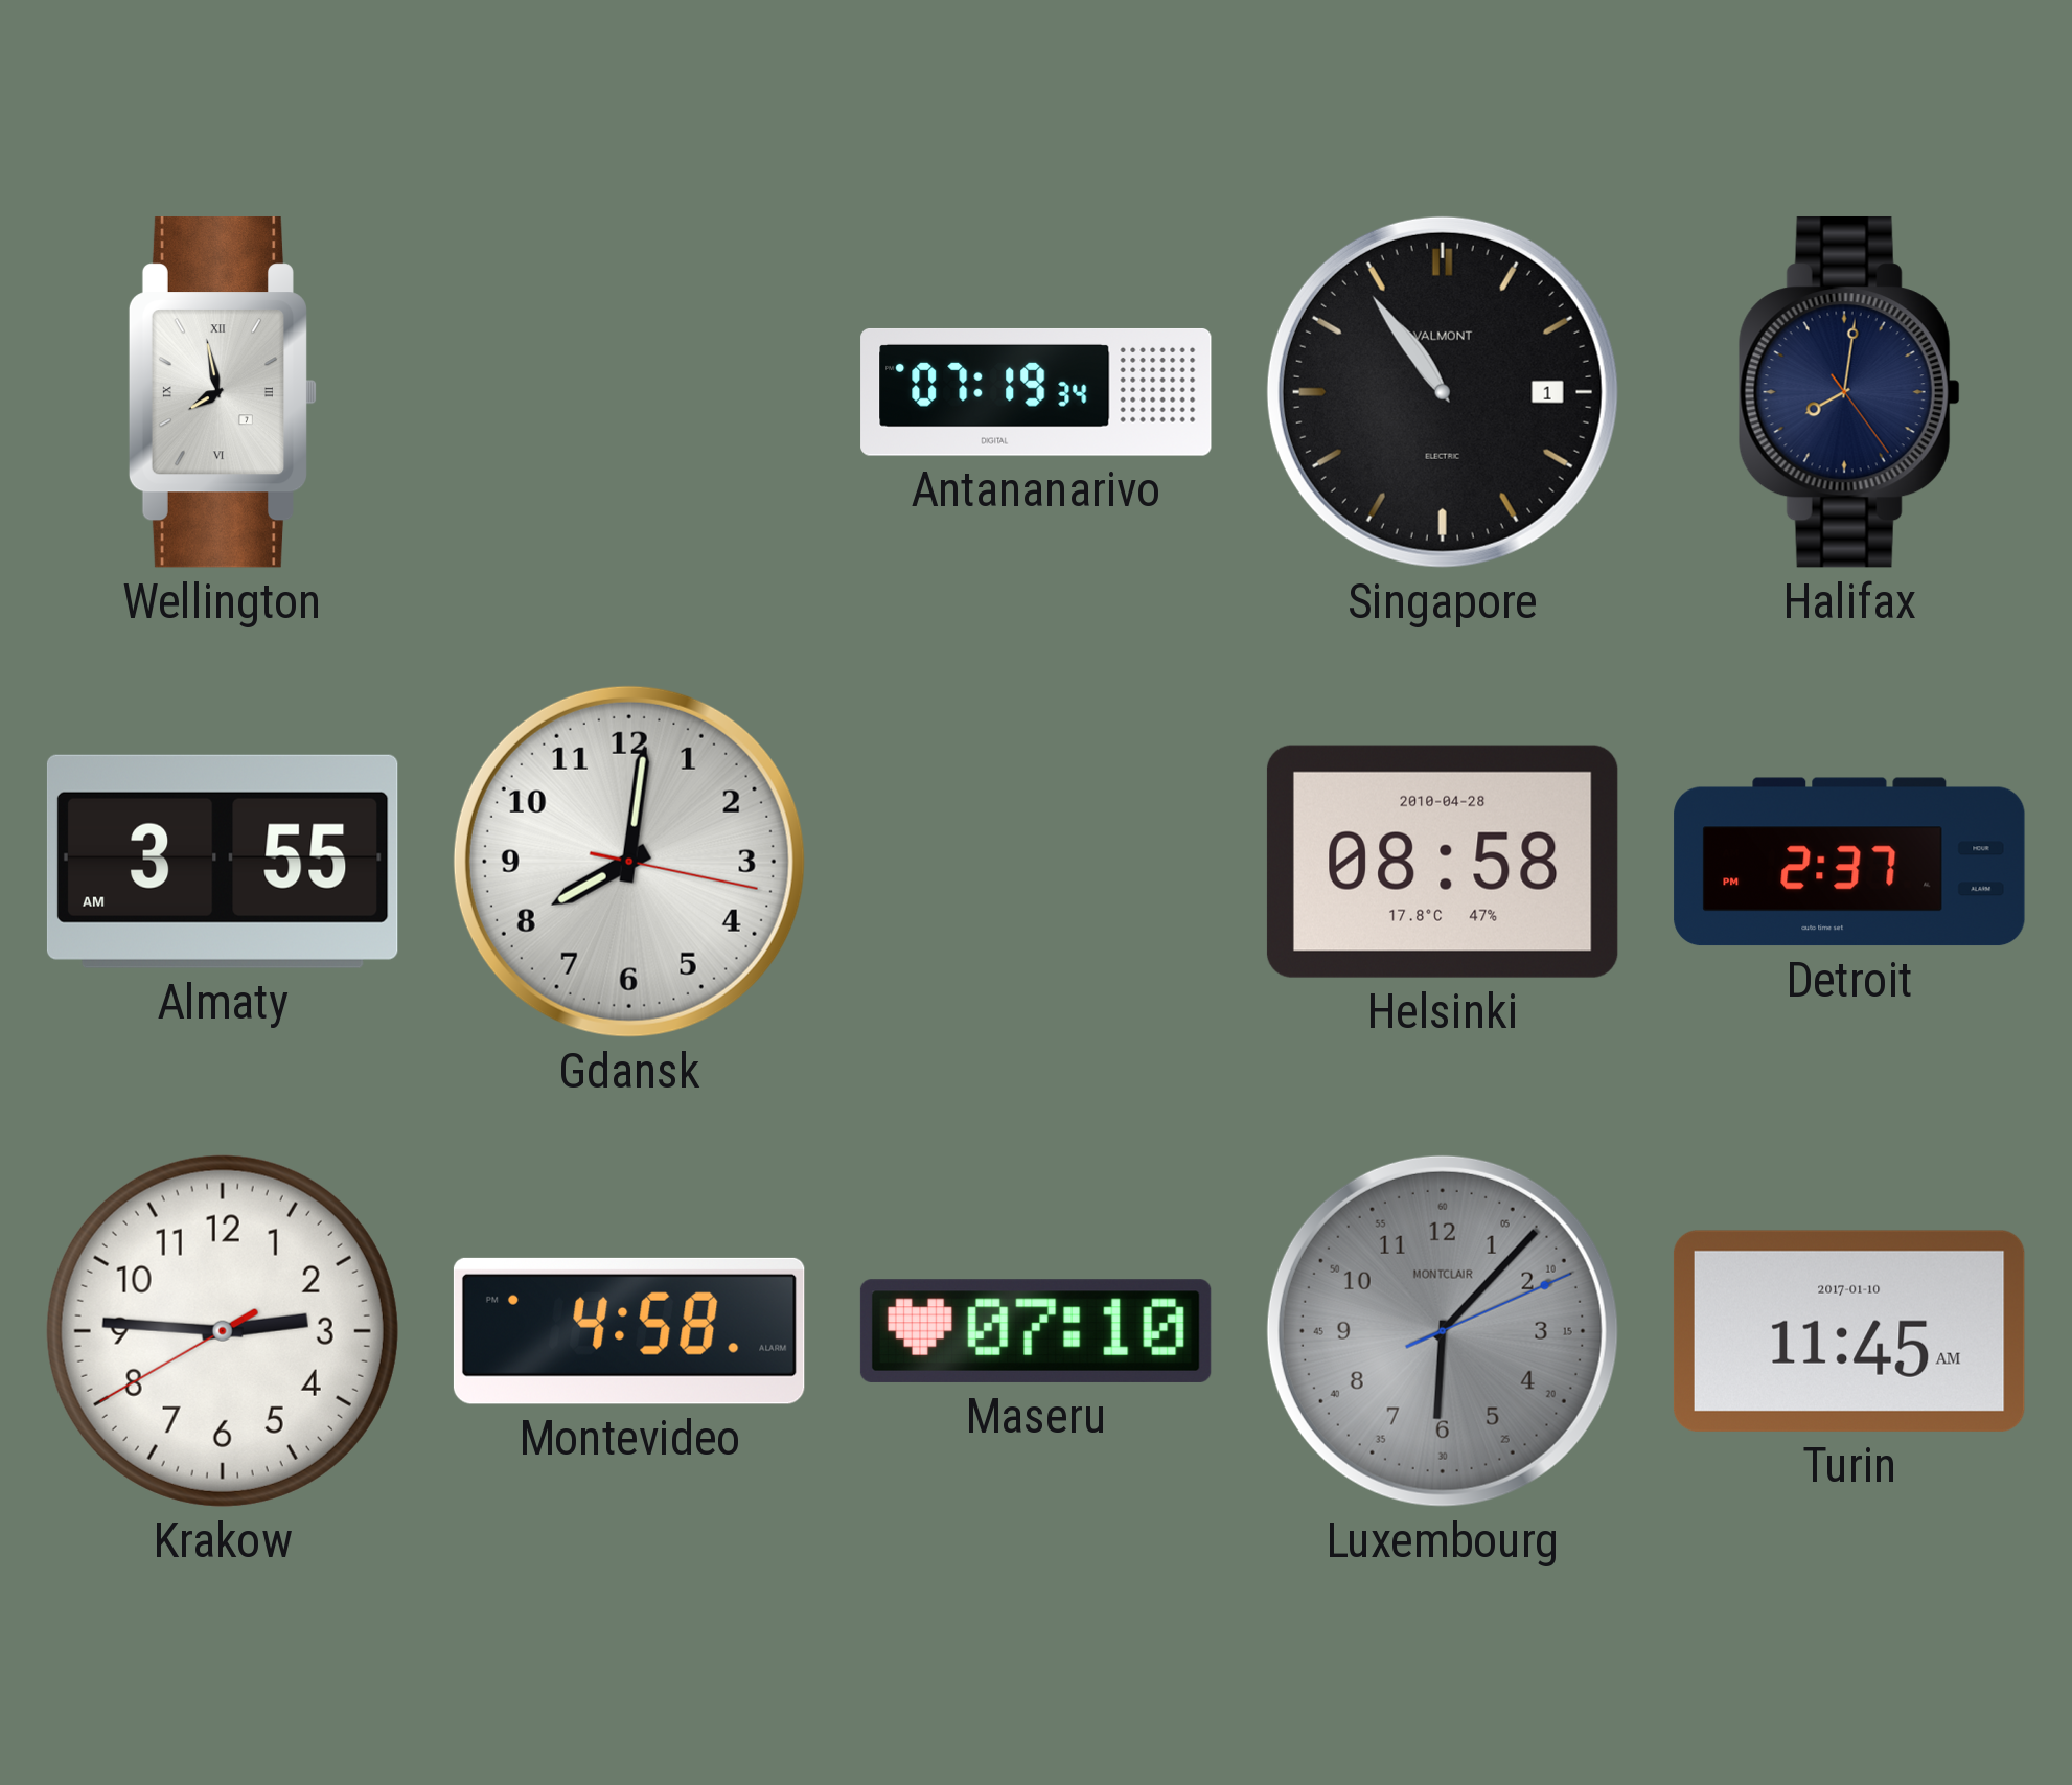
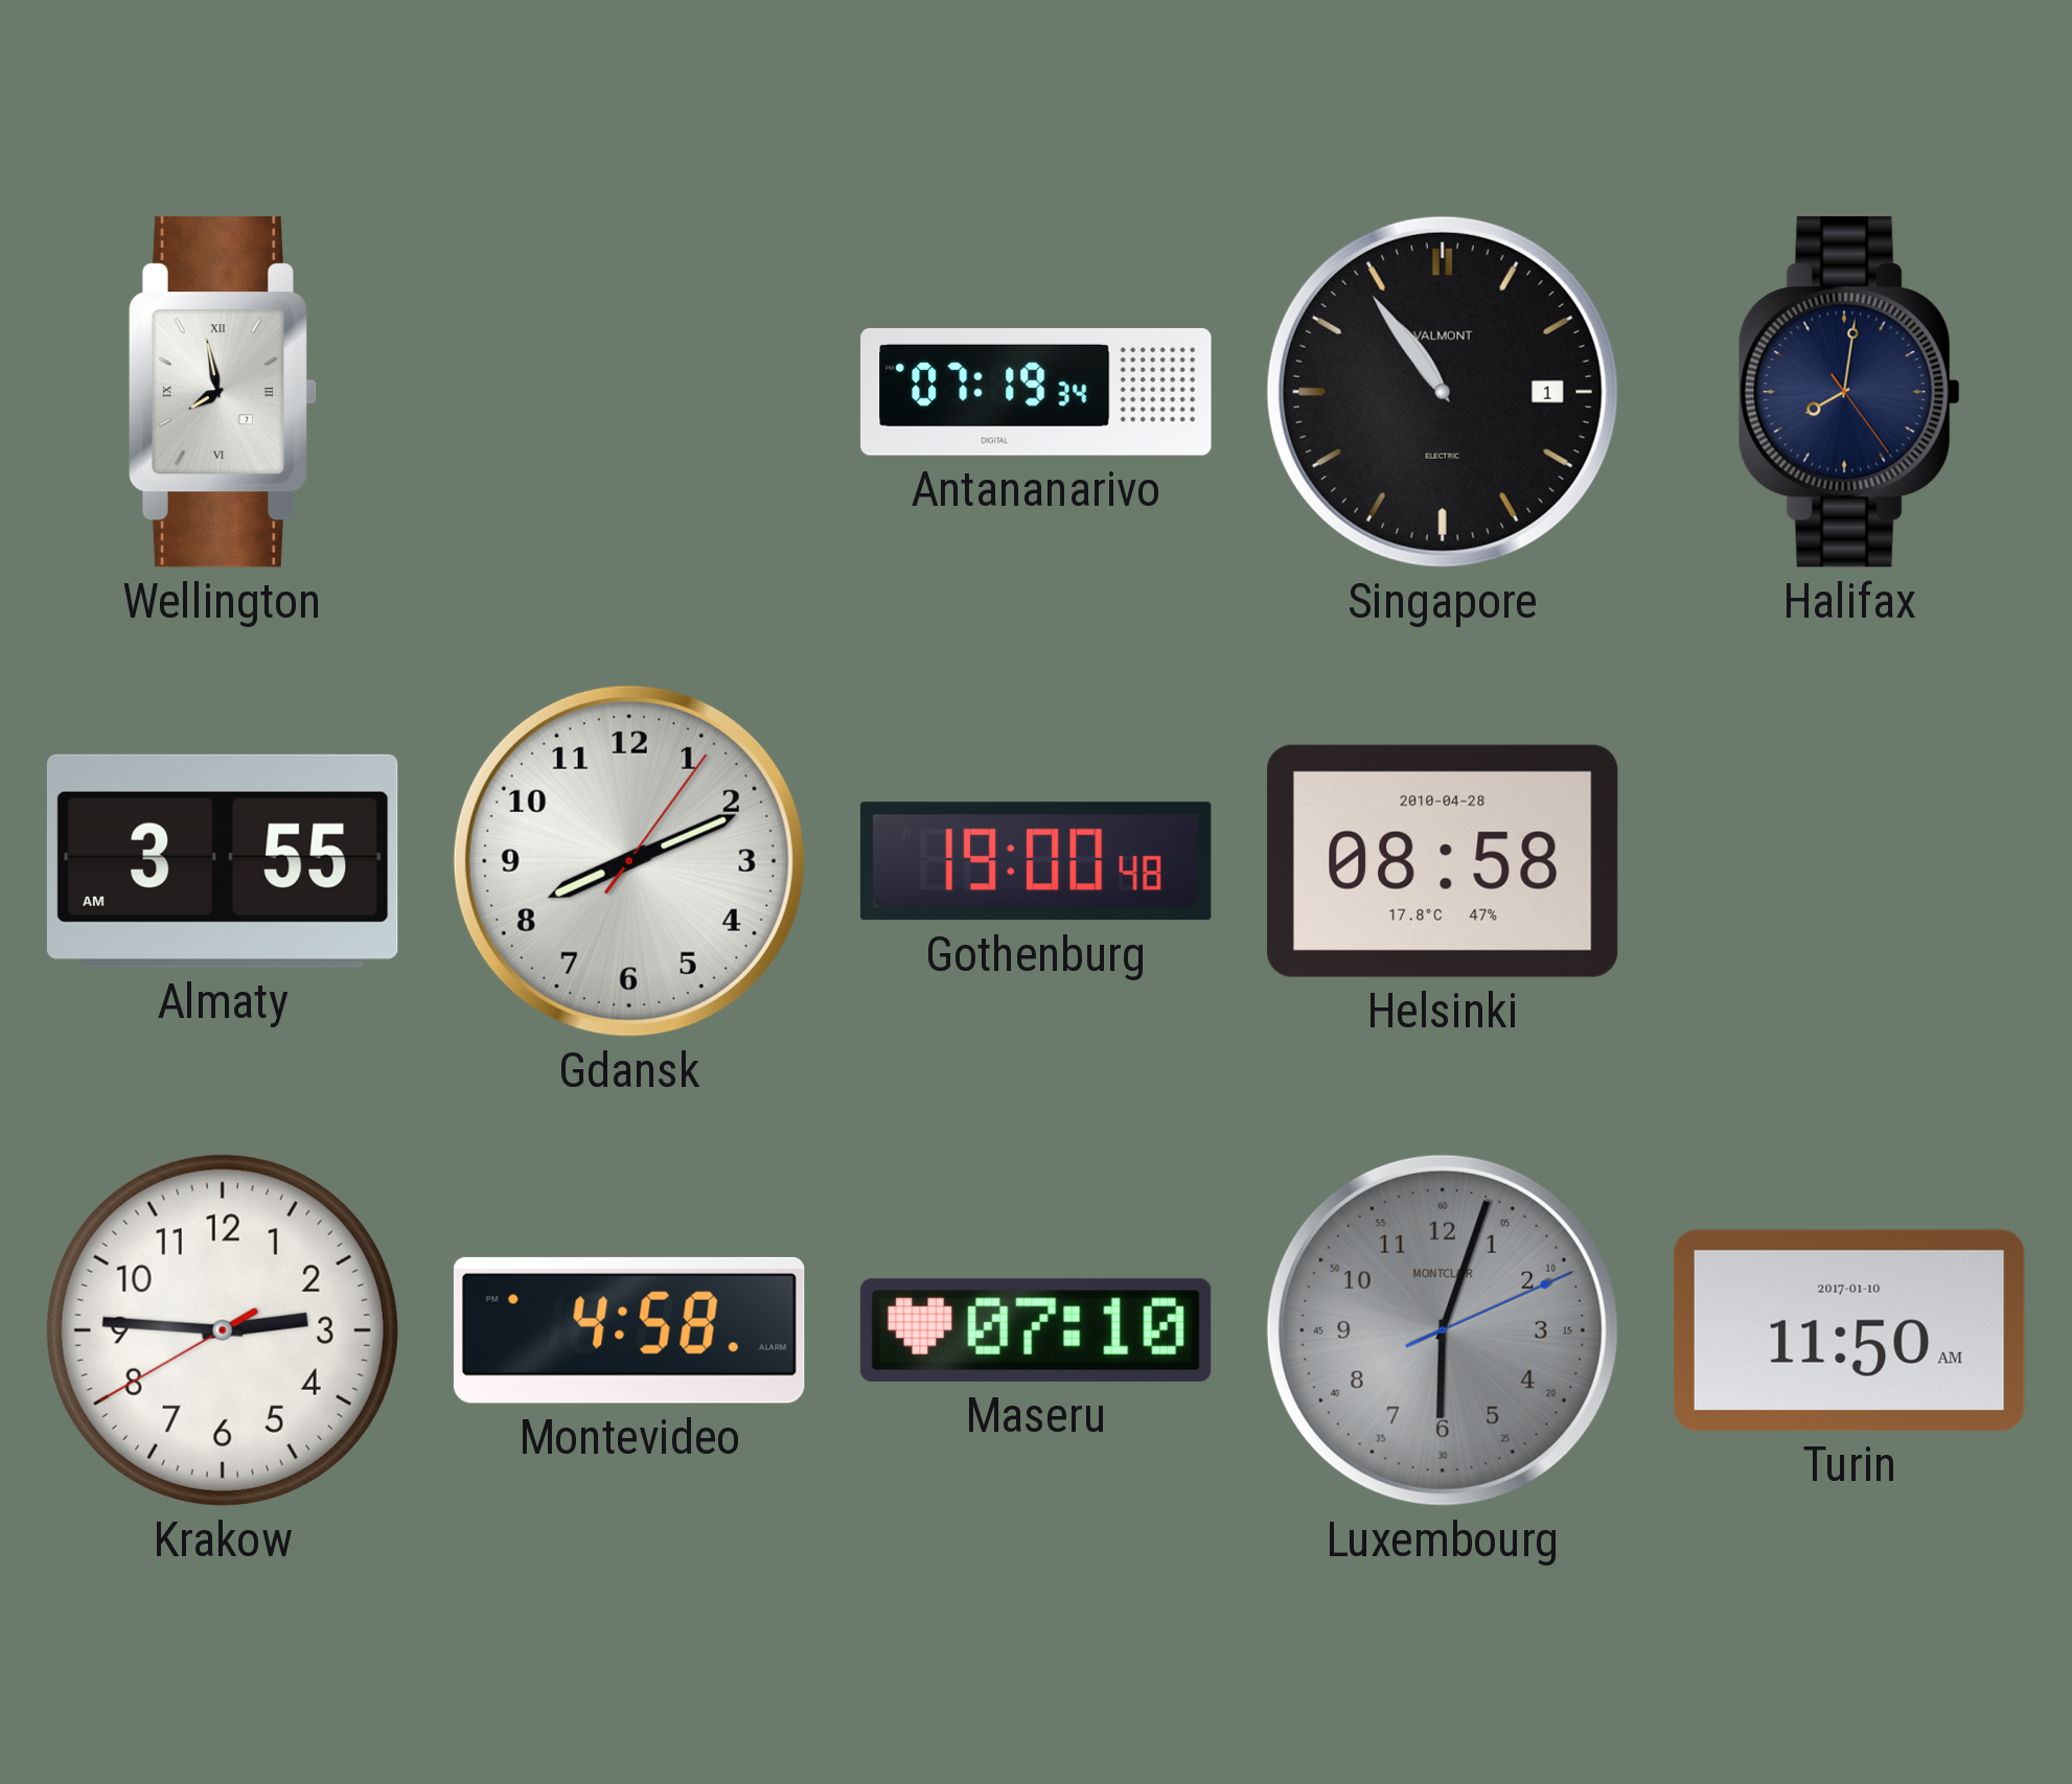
Gdansk: 8:01 -> 8:11
Gothenburg: none -> 19:00
Detroit: 2:37 -> none
Luxembourg: 6:07 -> 6:03
Turin: 11:45 -> 11:50
